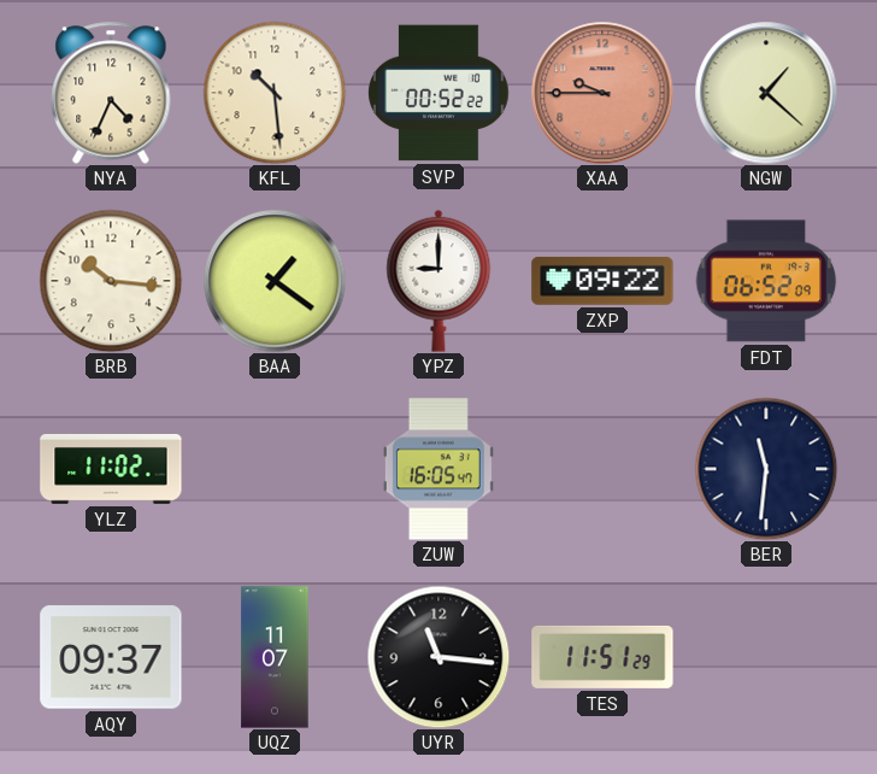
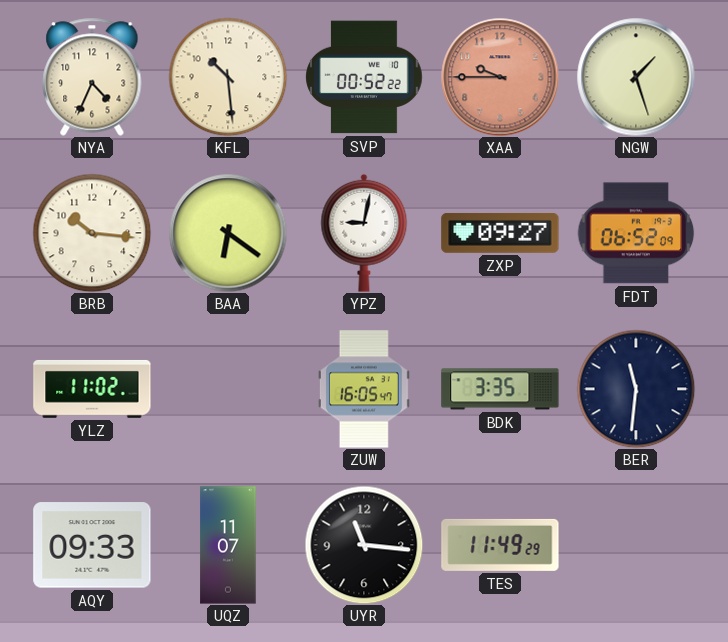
NGW: 1:22 -> 1:27
BAA: 1:21 -> 6:21
YPZ: 9:00 -> 9:02
ZXP: 09:22 -> 09:27
BDK: none -> 3:35
AQY: 09:37 -> 09:33
TES: 11:51 -> 11:49
